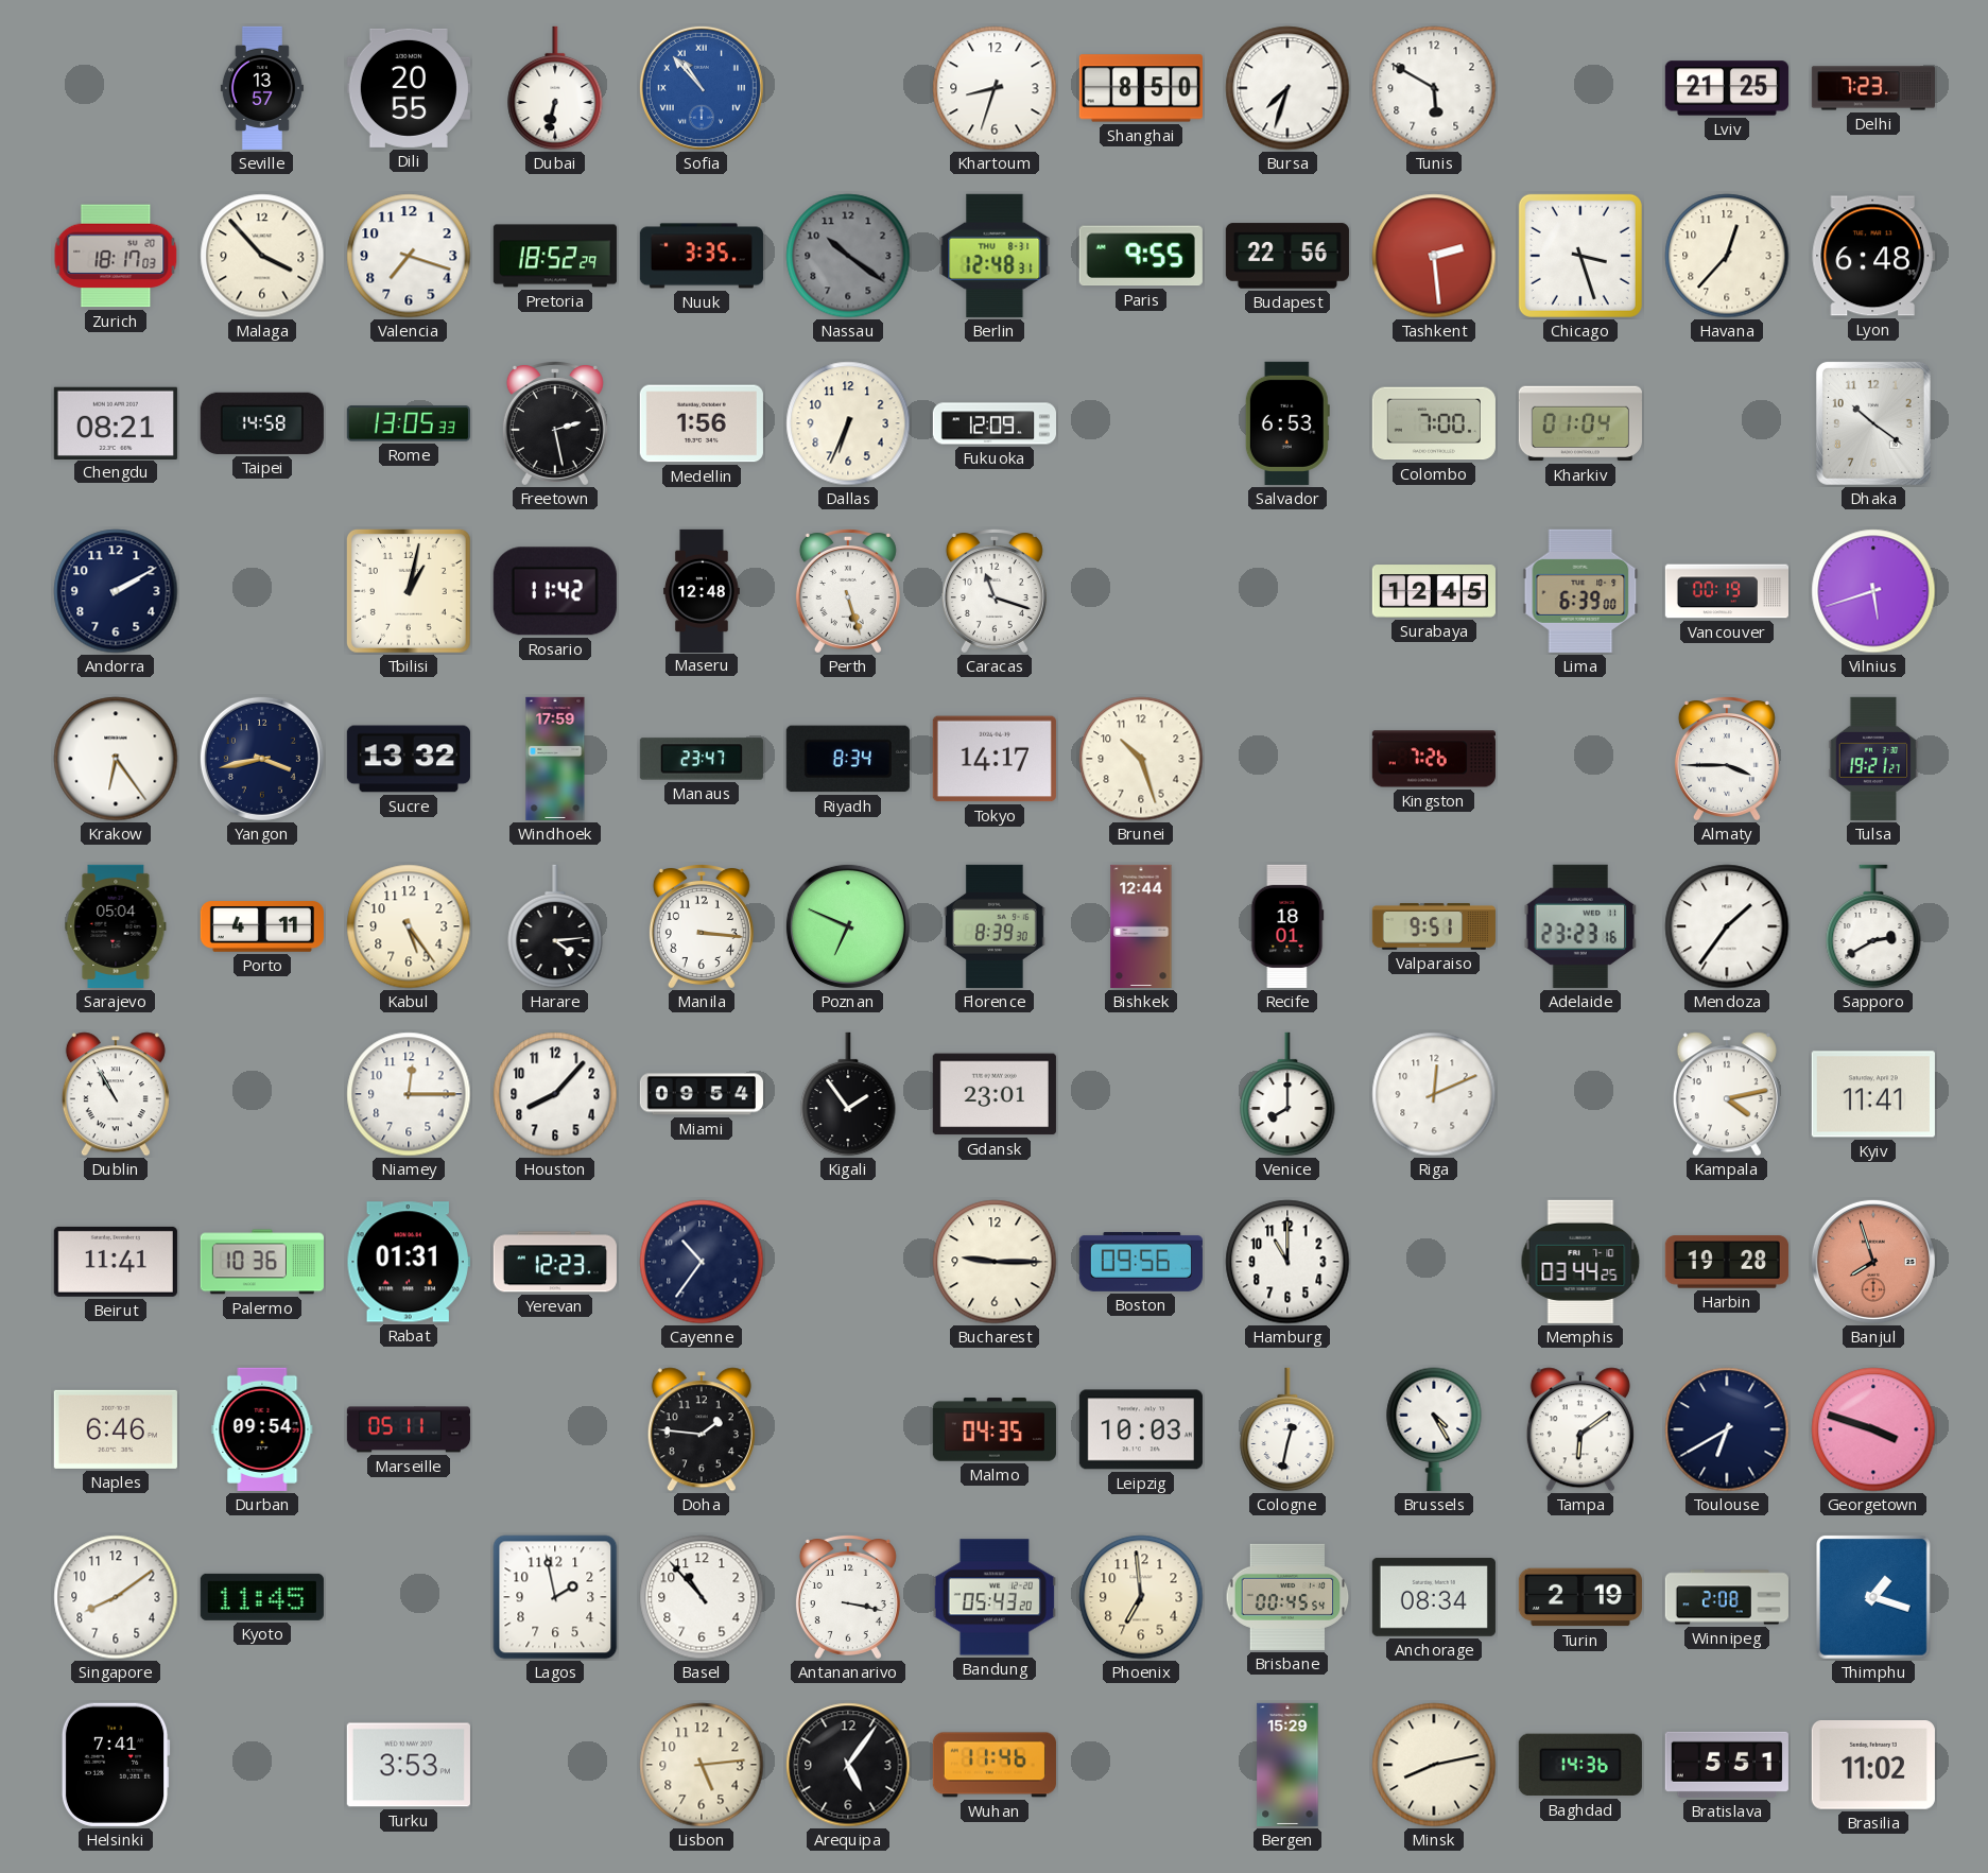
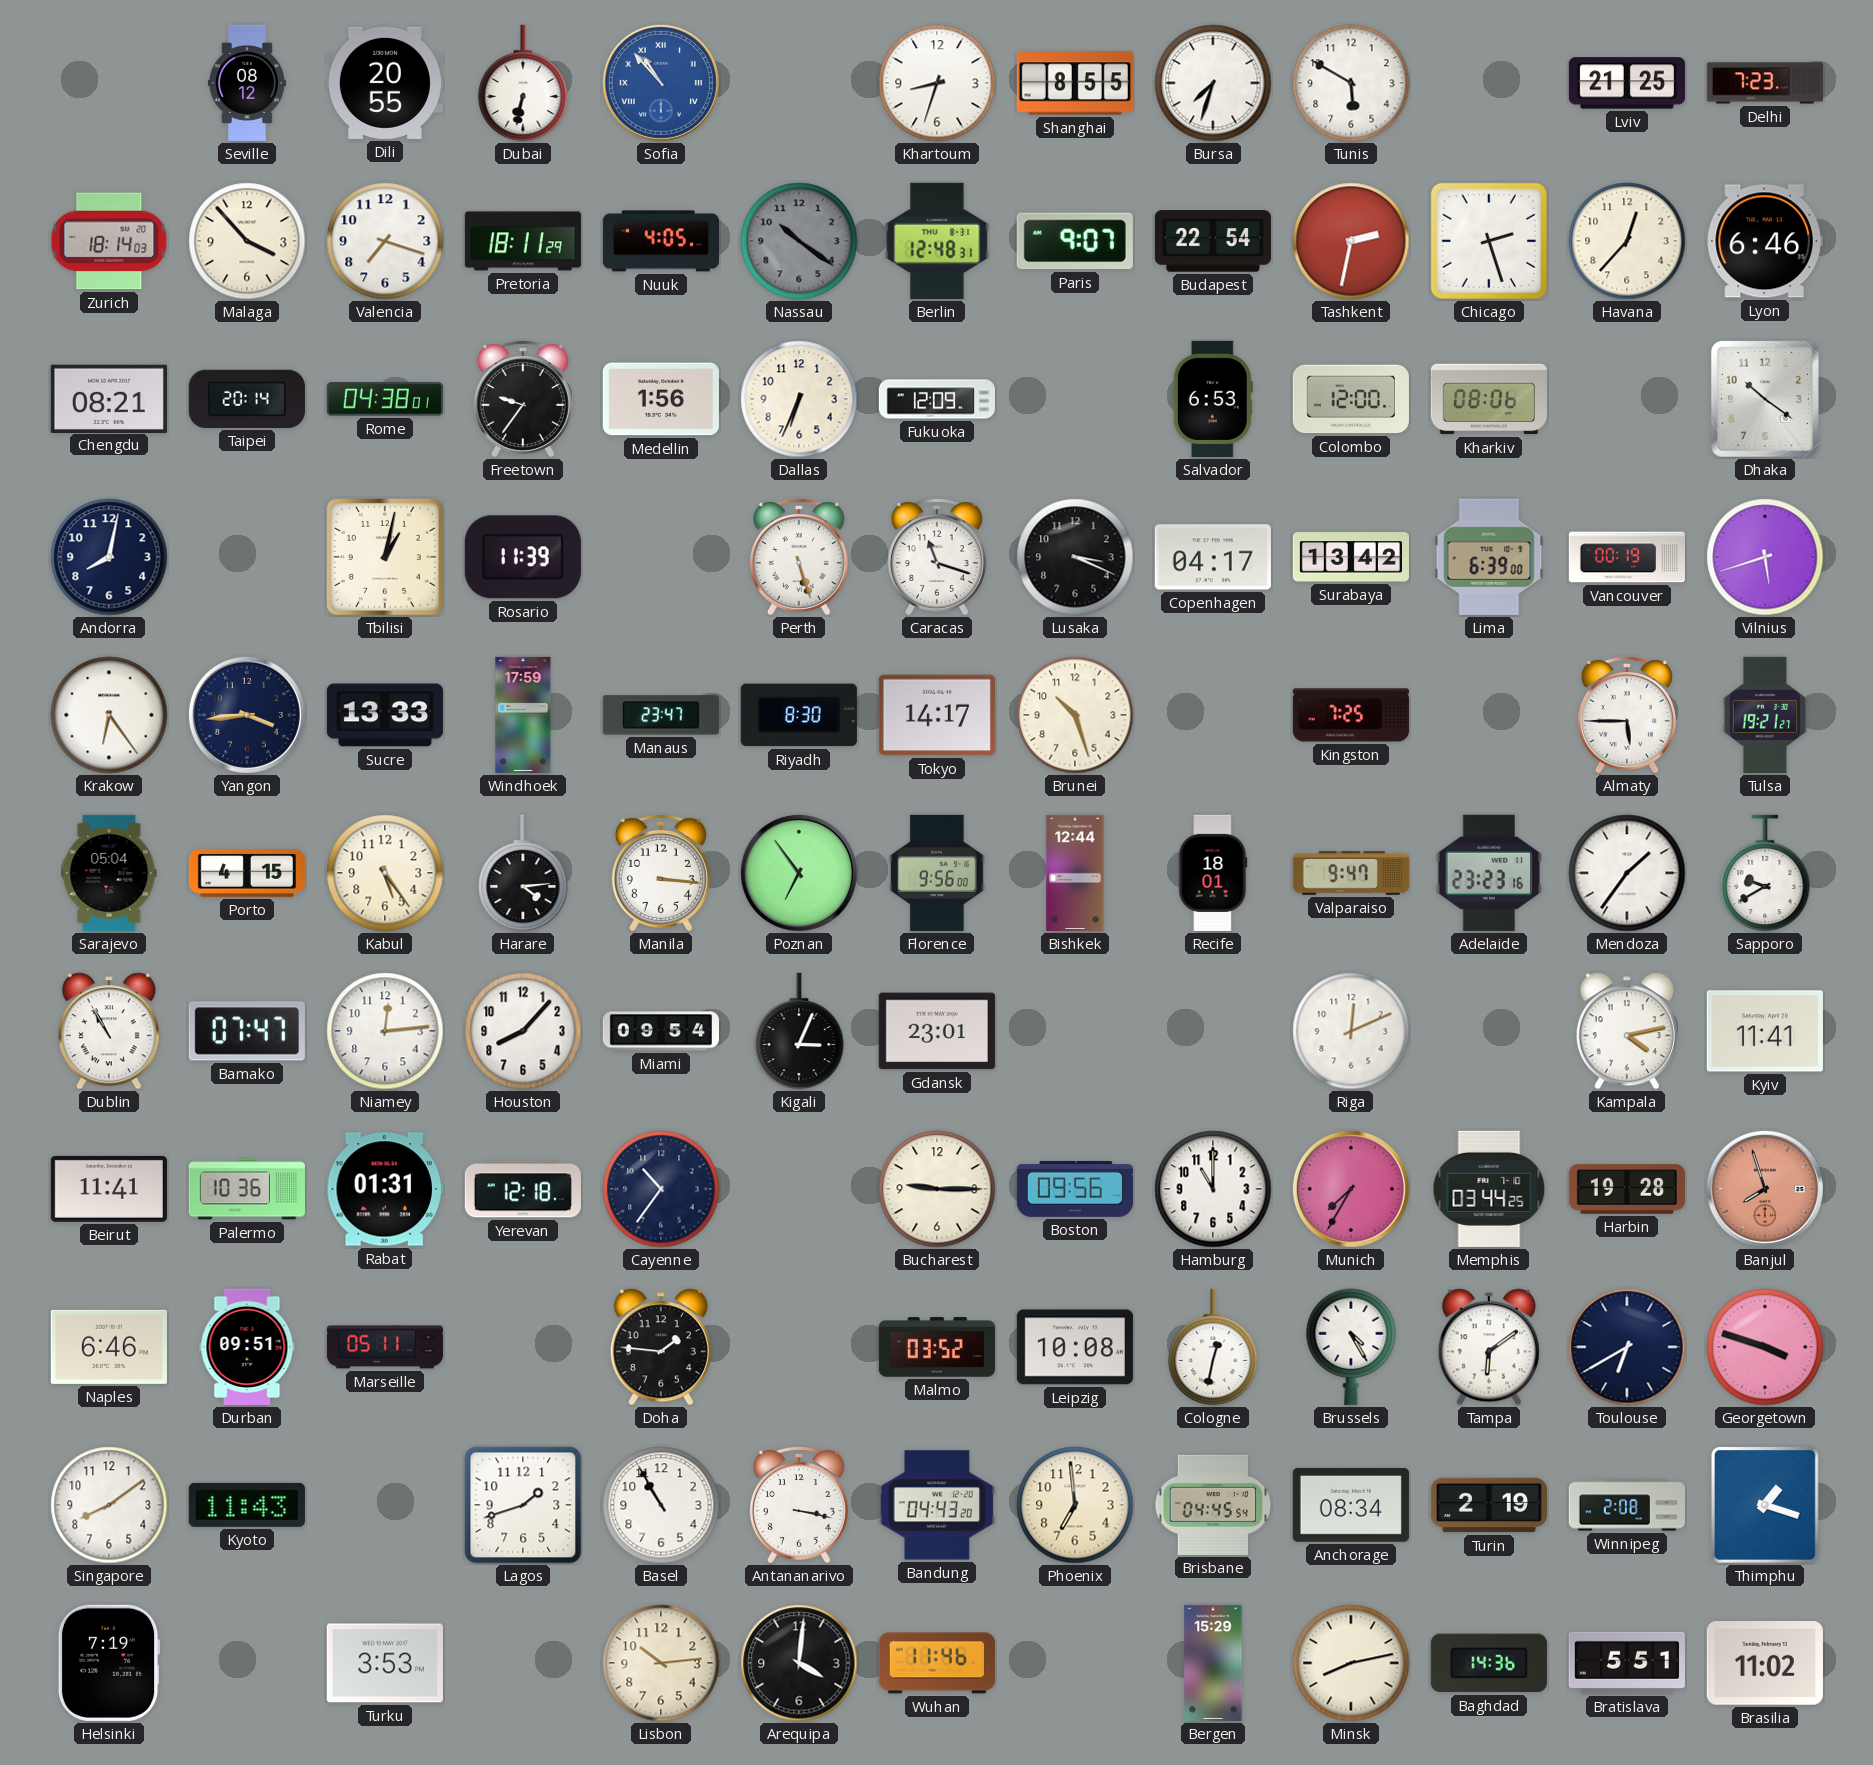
Seville: 13:57 -> 08:12
Shanghai: 8:50 -> 8:55
Zurich: 18:17 -> 18:14
Pretoria: 18:52 -> 18:11
Nuuk: 3:35 -> 4:05
Paris: 9:55 -> 9:07
Budapest: 22:56 -> 22:54
Tashkent: 2:29 -> 2:32
Chicago: 3:27 -> 2:27
Lyon: 6:48 -> 6:46
Taipei: 14:58 -> 20:14
Rome: 13:05 -> 04:38
Freetown: 2:28 -> 9:36
Colombo: 7:00 -> 12:00
Kharkiv: 01:04 -> 08:06
Andorra: 2:10 -> 8:02
Rosario: 11:42 -> 11:39
Maseru: 12:48 -> none
Lusaka: none -> 3:19
Copenhagen: none -> 04:17
Surabaya: 12:45 -> 13:42
Yangon: 3:43 -> 3:44
Sucre: 13:32 -> 13:33
Riyadh: 8:34 -> 8:30
Kingston: 7:26 -> 7:25
Almaty: 3:45 -> 5:45
Porto: 4:11 -> 4:15
Poznan: 6:49 -> 6:54
Florence: 8:39 -> 9:56
Valparaiso: 9:51 -> 9:47
Sapporo: 2:40 -> 9:40
Bamako: none -> 07:47
Niamey: 12:15 -> 12:14
Kigali: 1:54 -> 3:04
Venice: 8:00 -> none
Yerevan: 12:23 -> 12:18
Munich: none -> 7:35
Durban: 09:54 -> 09:51
Malmo: 04:35 -> 03:52
Leipzig: 10:03 -> 10:08
Kyoto: 11:45 -> 11:43
Lagos: 1:58 -> 1:42
Basel: 10:53 -> 10:55
Bandung: 05:43 -> 04:43
Brisbane: 00:45 -> 04:45
Helsinki: 7:41 -> 7:19
Lisbon: 5:14 -> 10:14
Arequipa: 5:06 -> 4:01
